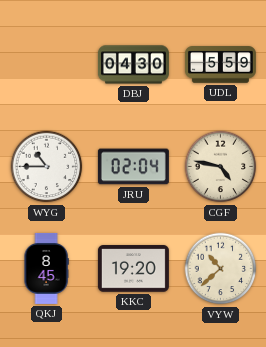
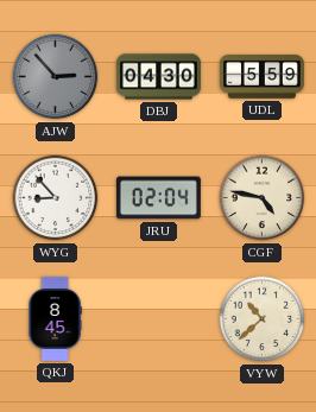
AJW: none -> 2:53
WYG: 10:45 -> 8:53
KKC: 19:20 -> none
